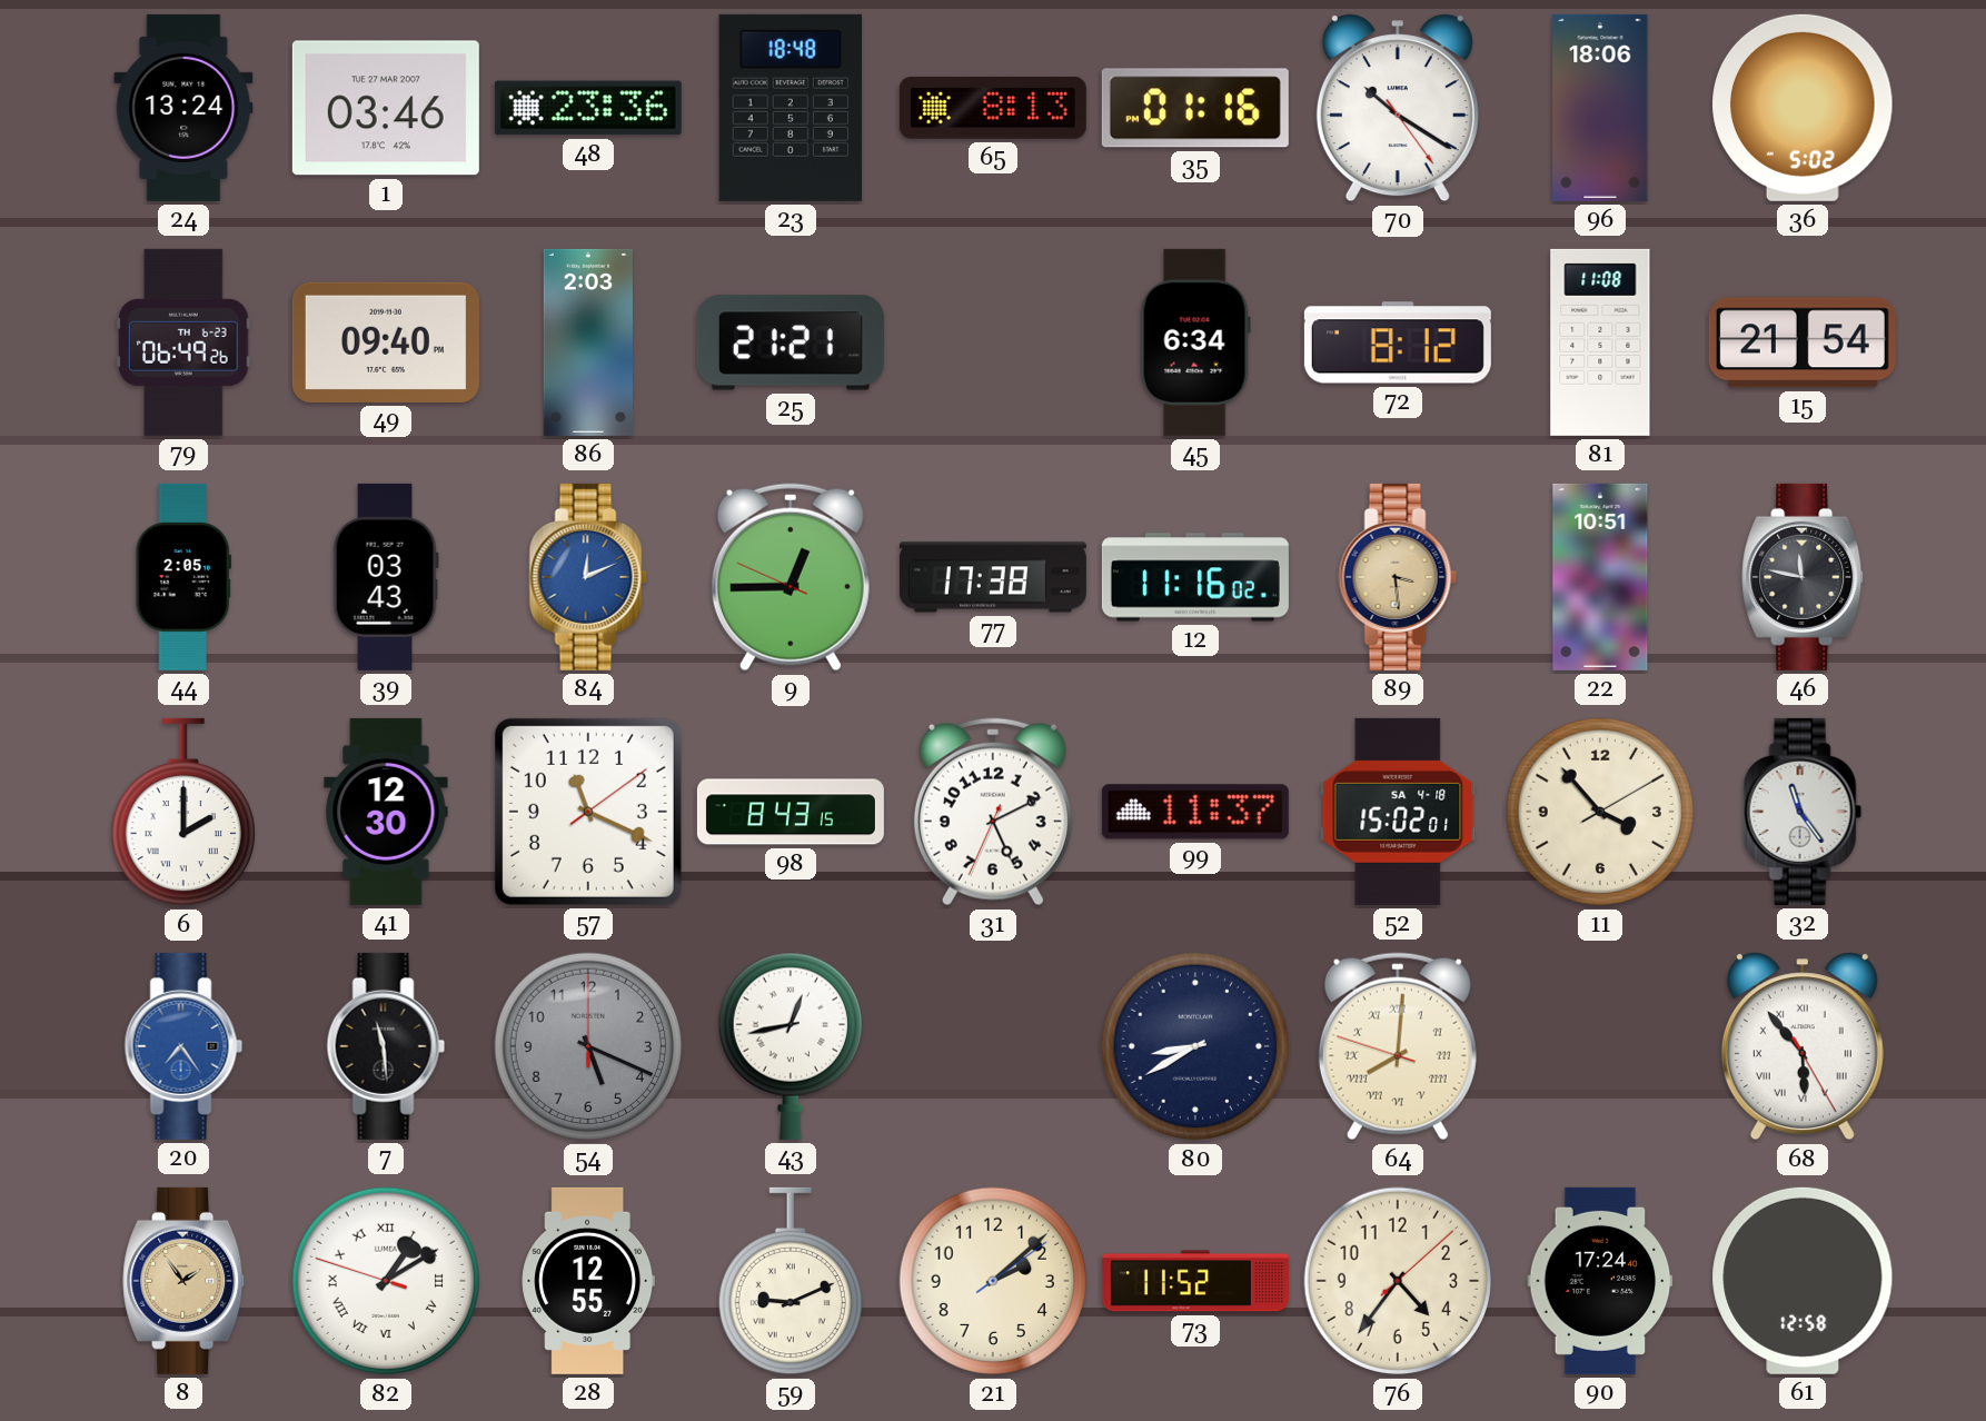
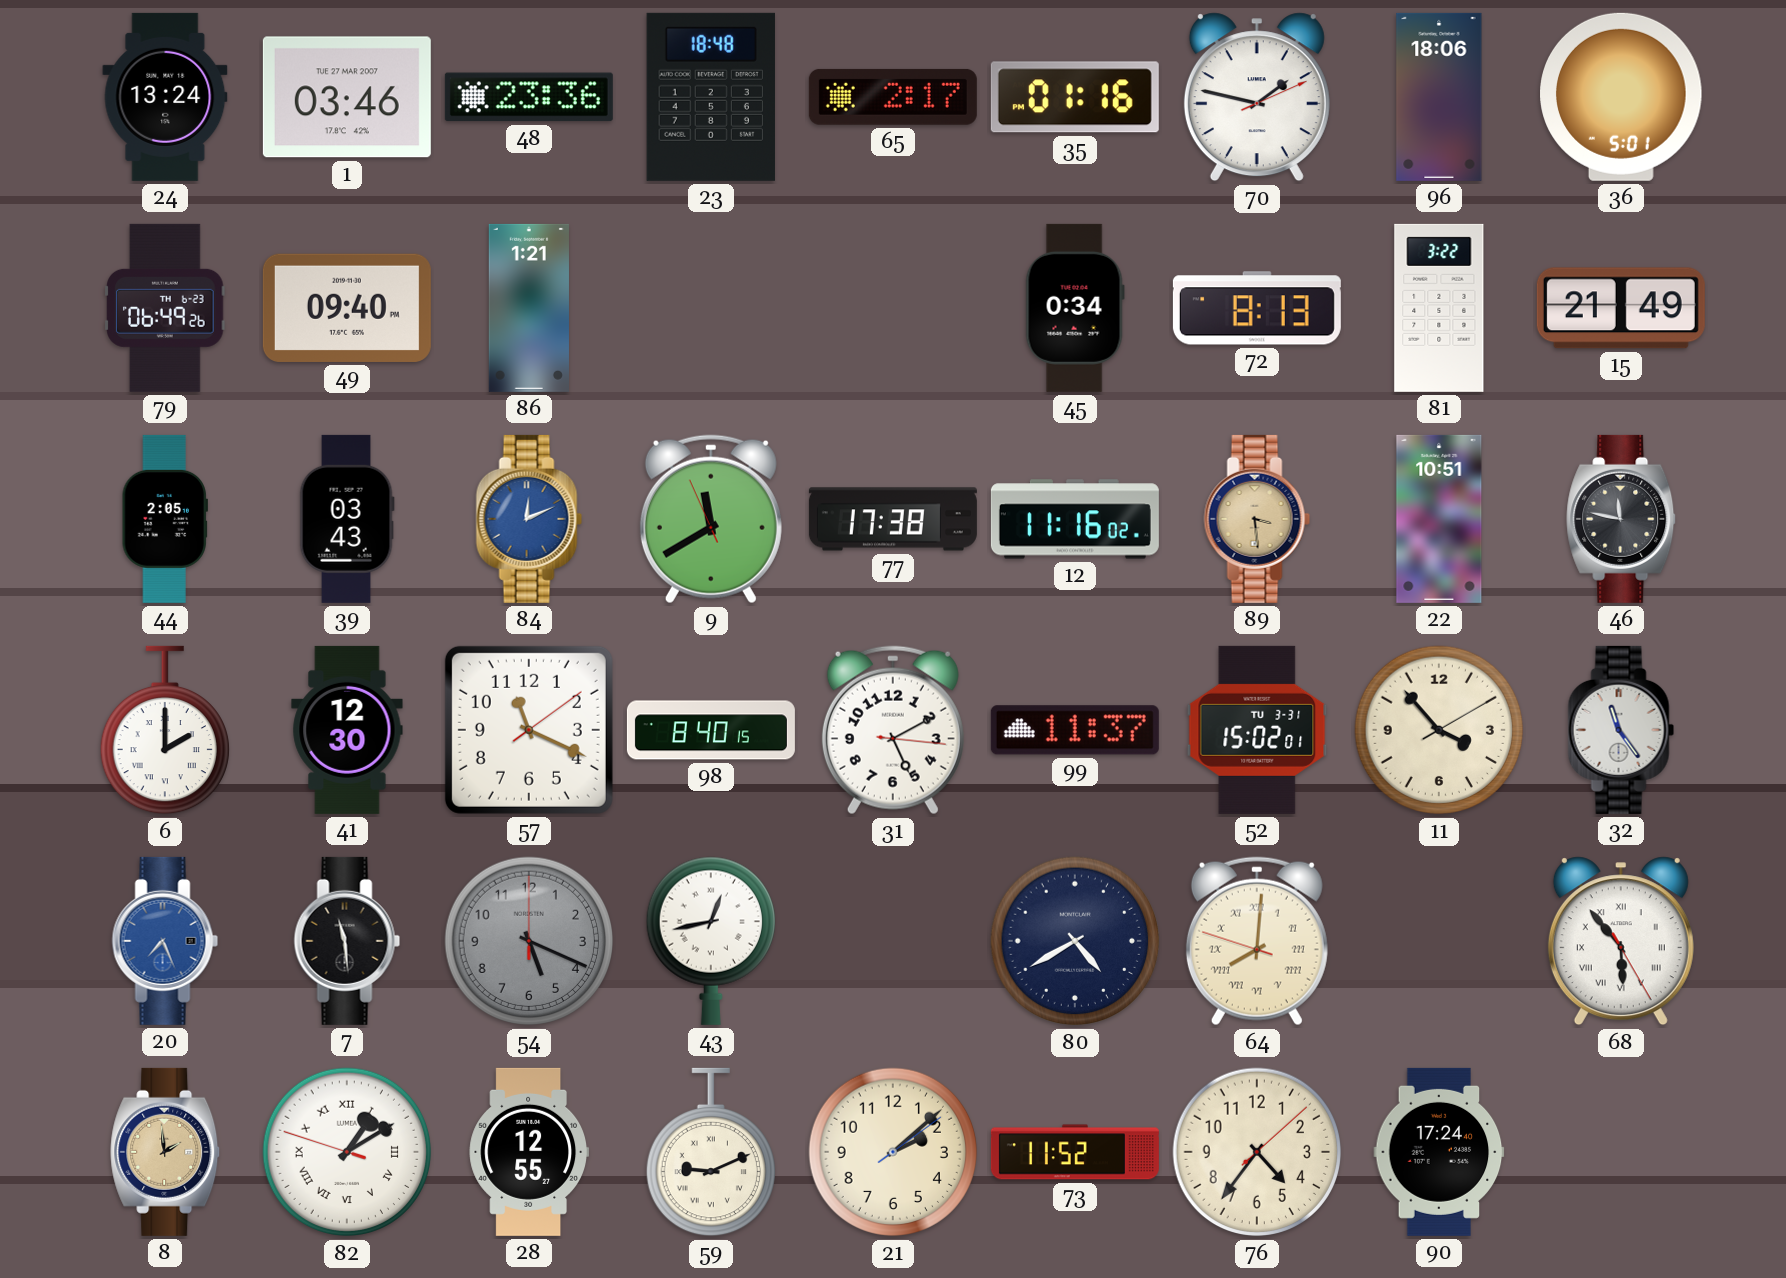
65: 8:13 -> 2:17
70: 10:20 -> 1:47
36: 5:02 -> 5:01
86: 2:03 -> 1:21
25: 21:21 -> none
45: 6:34 -> 0:34
72: 8:12 -> 8:13
81: 11:08 -> 3:22
15: 21:54 -> 21:49
9: 12:44 -> 11:39
98: 8:43 -> 8:40
31: 5:10:34 -> 5:10:16
52 date: SA 4-18 -> TU 3-31
20: 7:24 -> 7:26
80: 8:40 -> 4:40
8: 1:54 -> 1:59
61: 12:58 -> none
